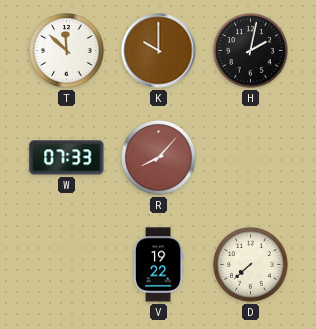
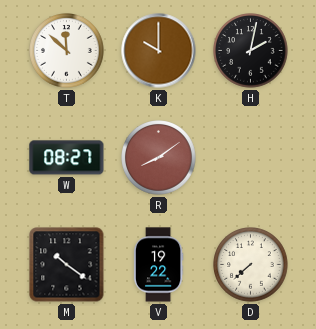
W: 07:33 -> 08:27
R: 8:07 -> 8:09
M: none -> 10:21
